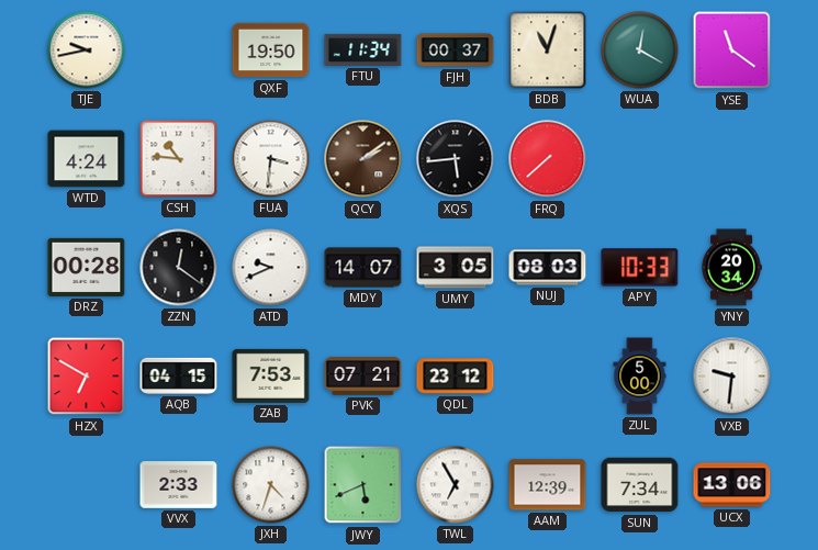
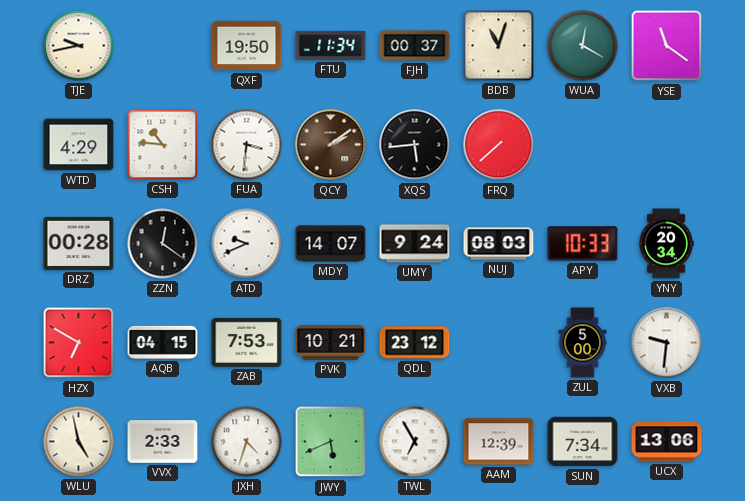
WTD: 4:24 -> 4:29
UMY: 3:05 -> 9:24
PVK: 07:21 -> 10:21
WLU: none -> 4:58
